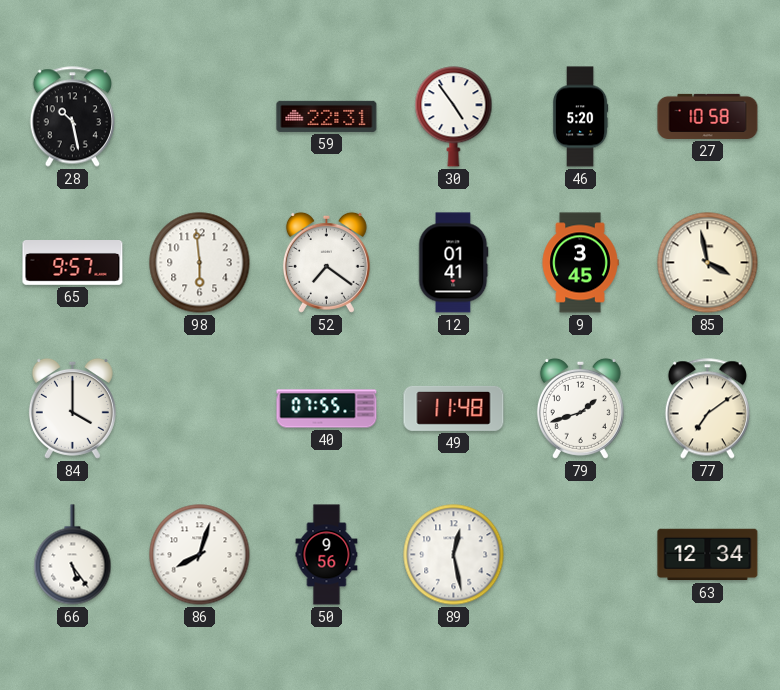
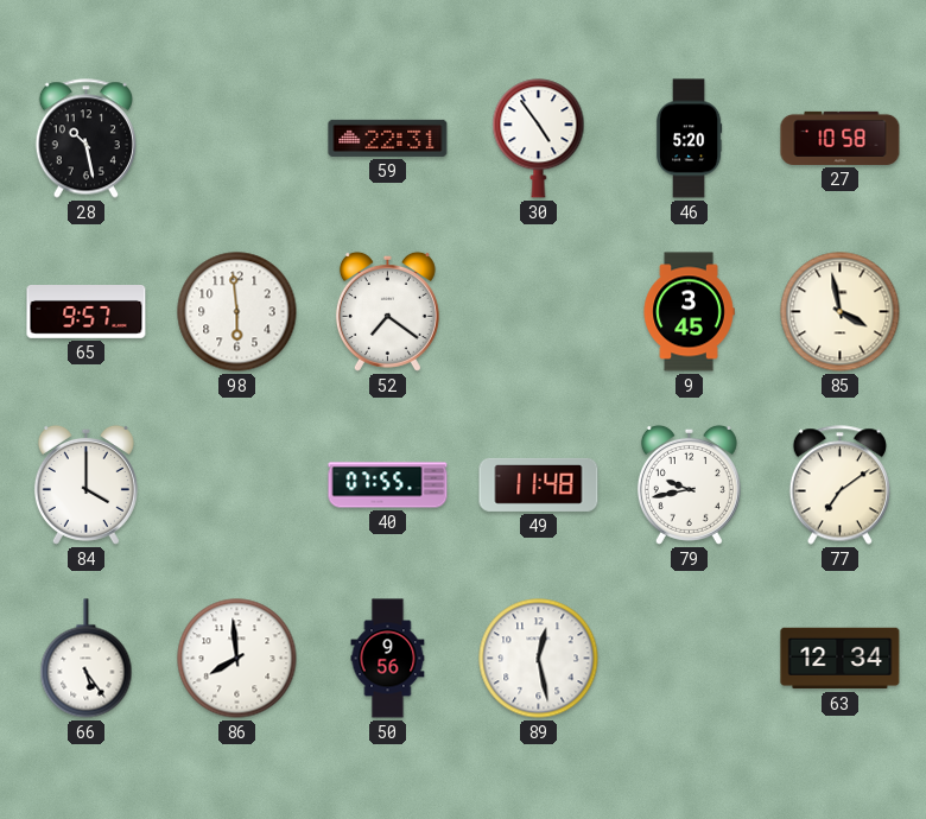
12: 01:41 -> none
79: 1:42 -> 9:43
86: 8:03 -> 7:59
